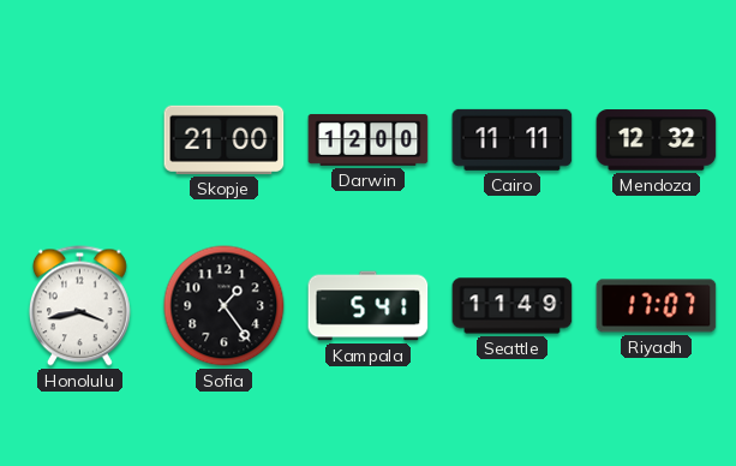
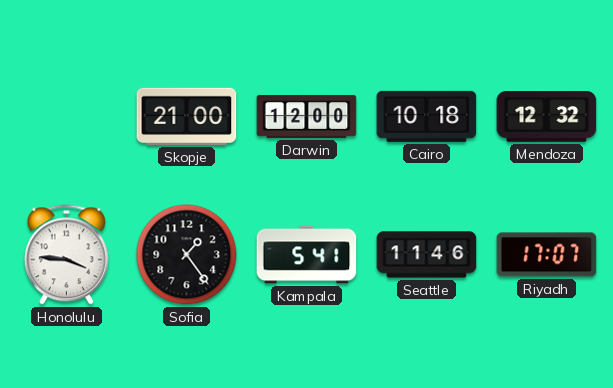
Cairo: 11:11 -> 10:18
Honolulu: 3:43 -> 3:46
Seattle: 11:49 -> 11:46
